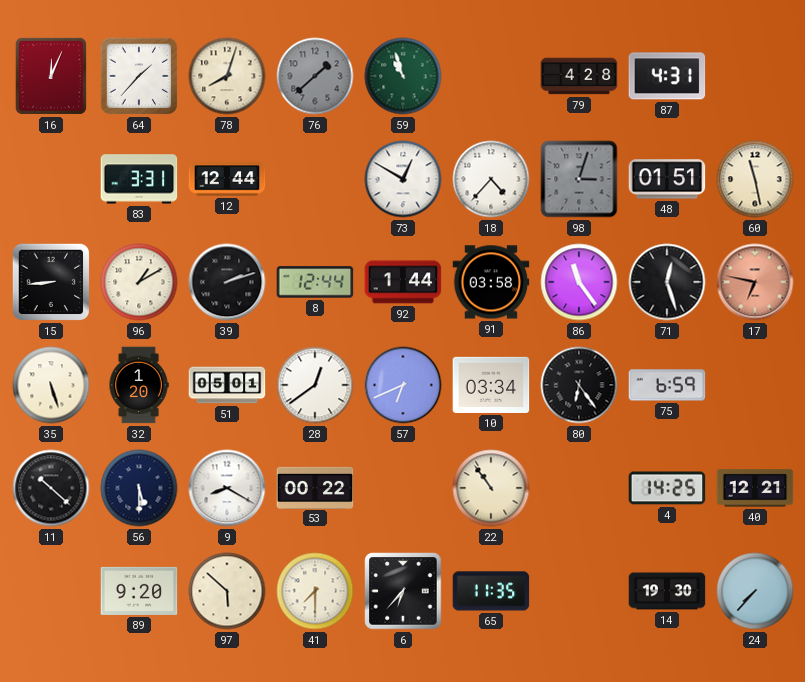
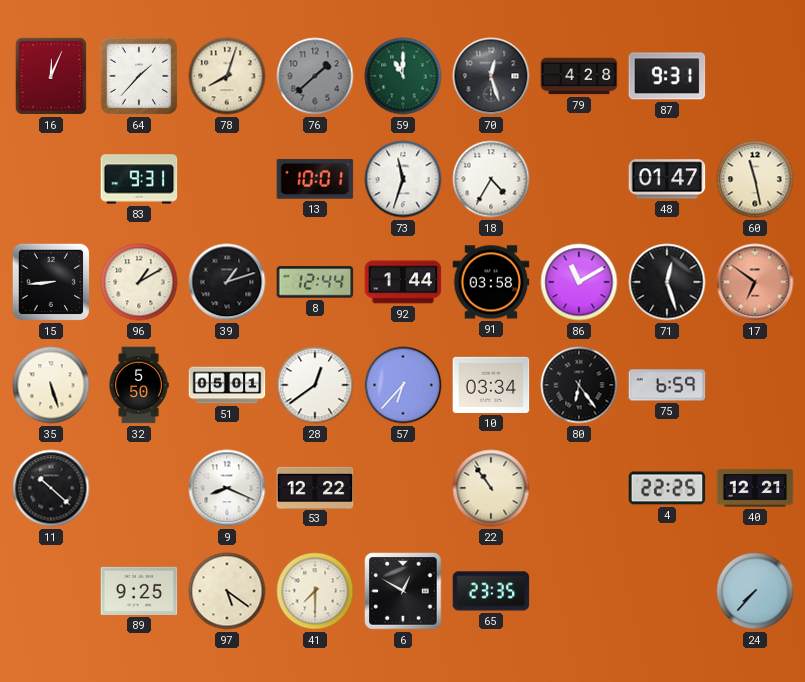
59: 10:57 -> 11:00
70: none -> 12:27
87: 4:31 -> 9:31
83: 3:31 -> 9:31
12: 12:44 -> none
13: none -> 10:01
73: 12:50 -> 11:33
18: 4:37 -> 4:35
98: 3:03 -> none
48: 01:51 -> 01:47
39: 2:12 -> 1:12
86: 11:24 -> 11:10
17: 6:47 -> 6:51
32: 1:20 -> 5:50
57: 6:41 -> 6:37
56: 5:30 -> none
9: 8:20 -> 8:19
53: 00:22 -> 12:22
4: 14:25 -> 22:25
89: 9:20 -> 9:25
97: 5:52 -> 5:21
6: 6:37 -> 12:50
65: 11:35 -> 23:35
14: 19:30 -> none
